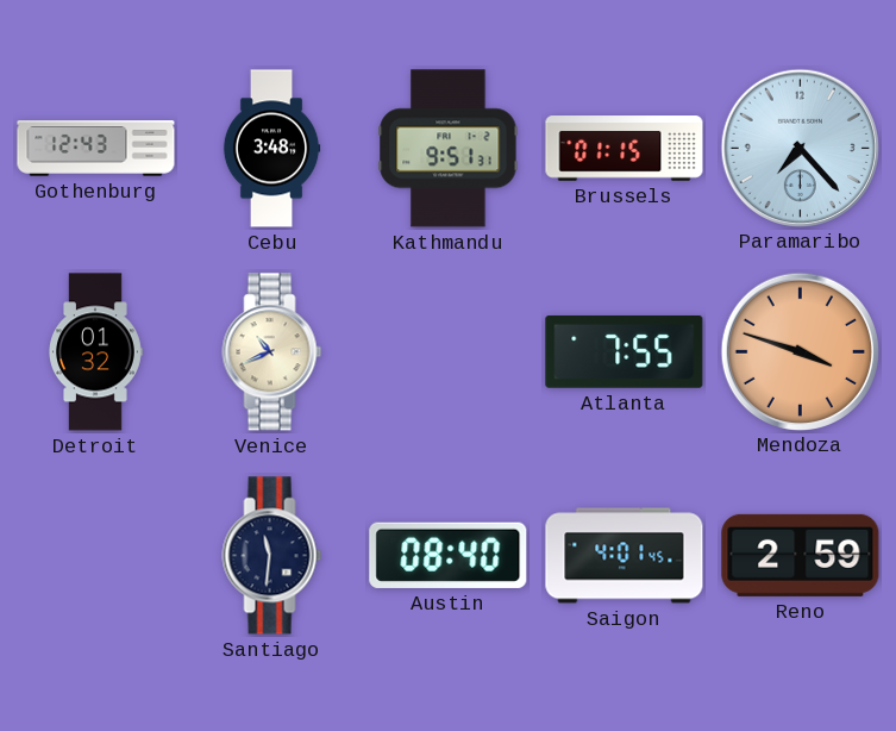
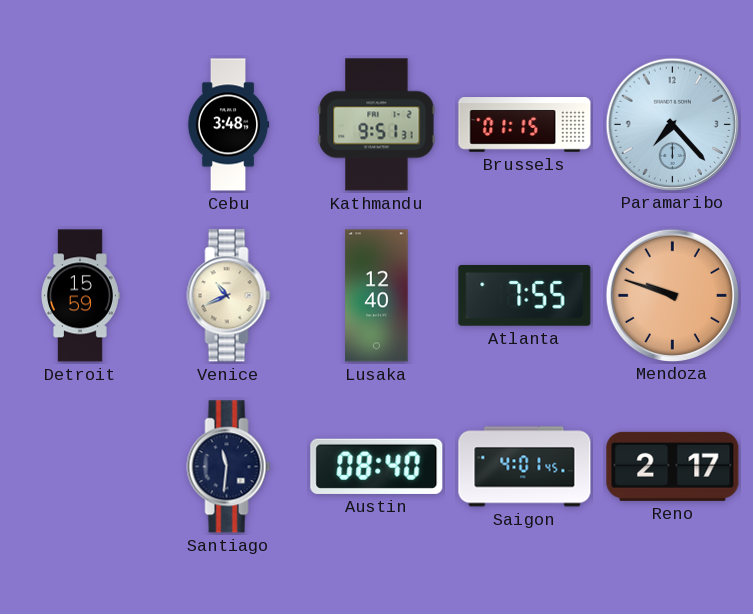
Gothenburg: 12:43 -> none
Detroit: 01:32 -> 15:59
Lusaka: none -> 12:40
Mendoza: 3:48 -> 9:48
Reno: 2:59 -> 2:17
